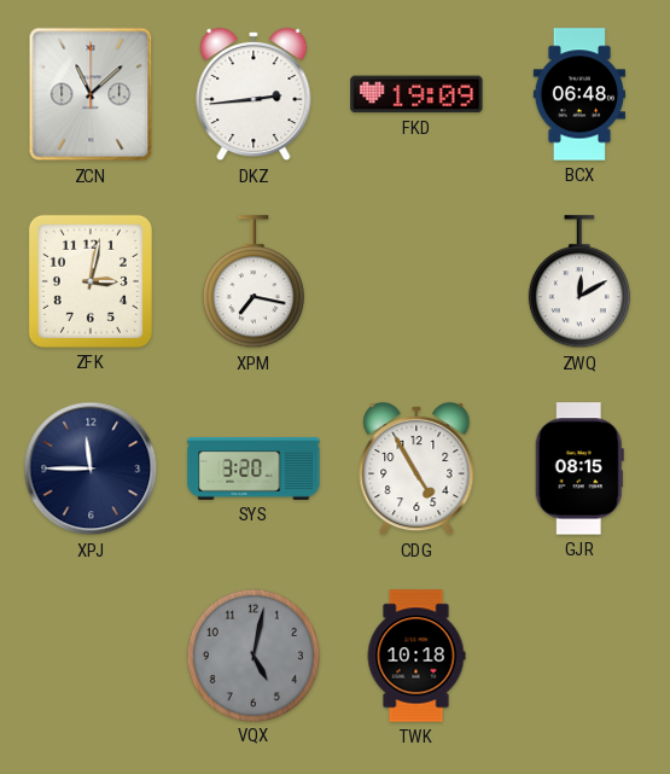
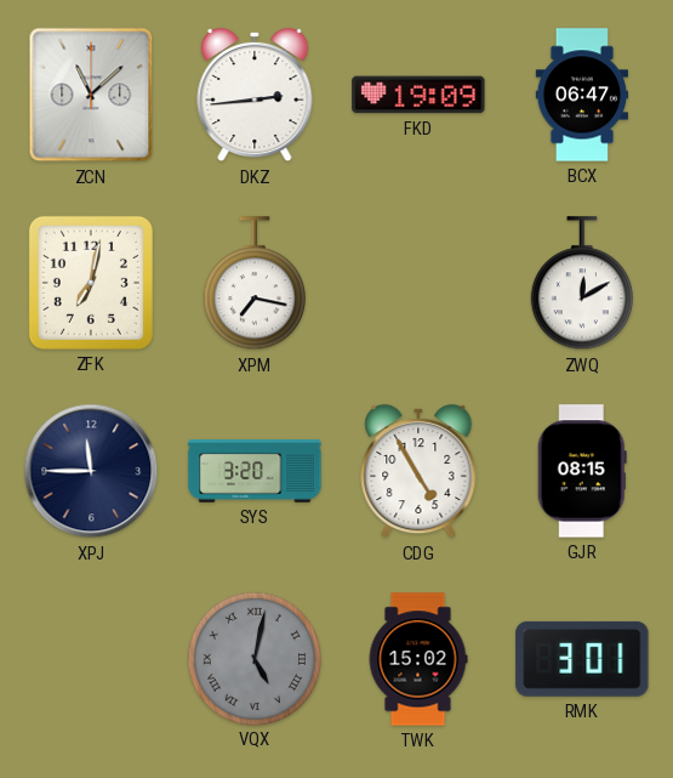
BCX: 06:48 -> 06:47
ZFK: 3:02 -> 7:02
VQX numerals: Arabic -> Roman
TWK: 10:18 -> 15:02
RMK: none -> 3:01
